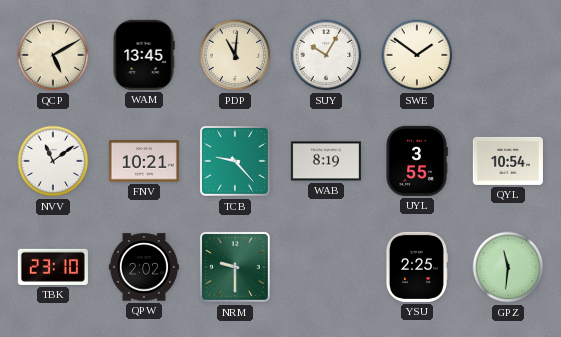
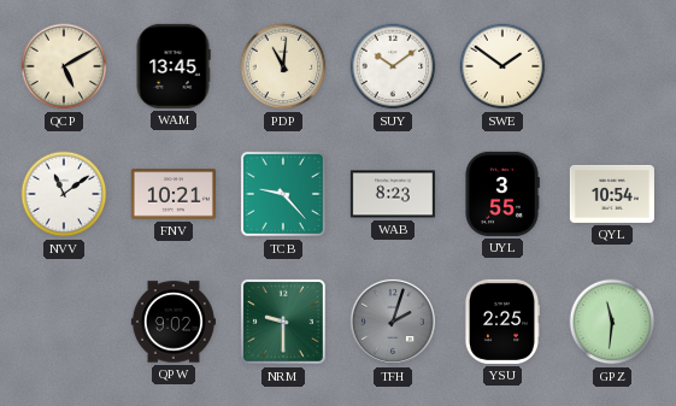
SUY: 10:05 -> 10:09
WAB: 8:19 -> 8:23
TBK: 23:10 -> none
QPW: 2:02 -> 9:02
TFH: none -> 2:03
